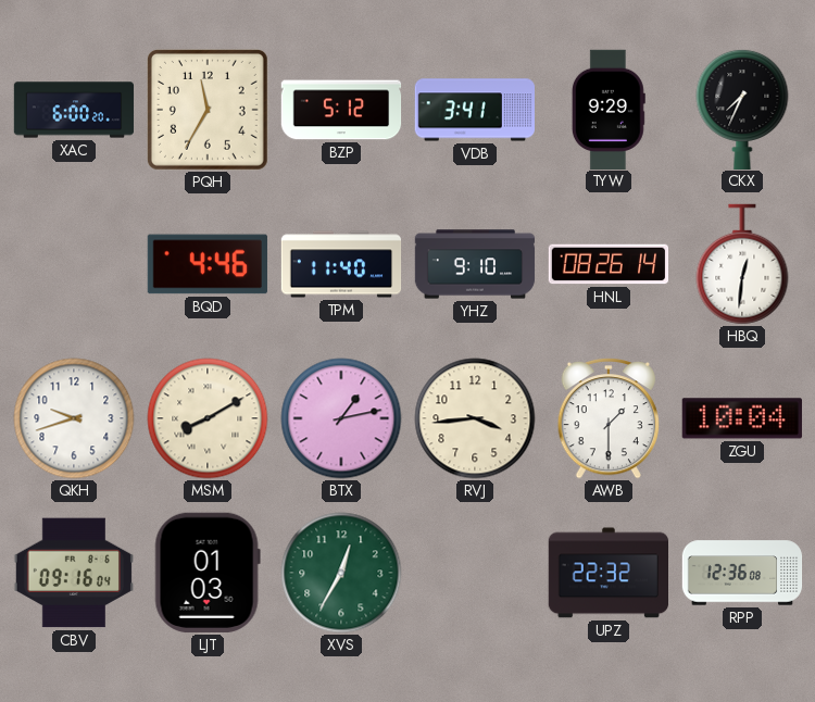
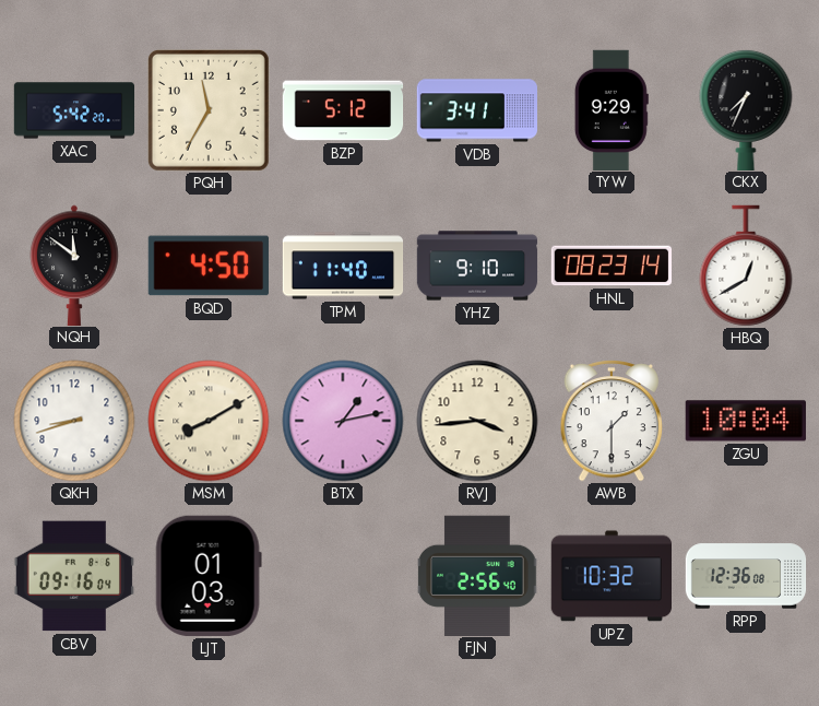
XAC: 6:00 -> 5:42
NQH: none -> 11:51
BQD: 4:46 -> 4:50
HNL: 08:26 -> 08:23
HBQ: 12:31 -> 12:40
QKH: 9:42 -> 8:42
XVS: 12:35 -> none
FJN: none -> 2:56
UPZ: 22:32 -> 10:32
